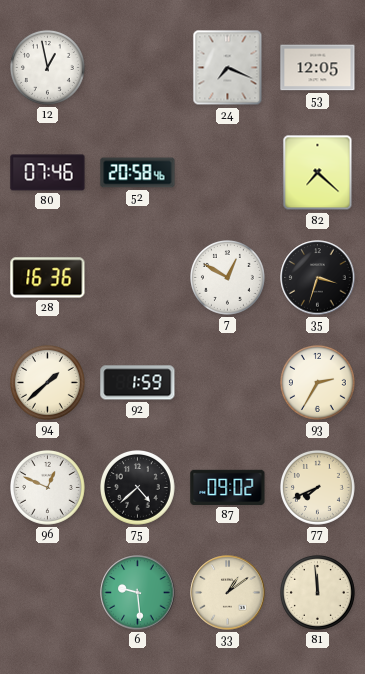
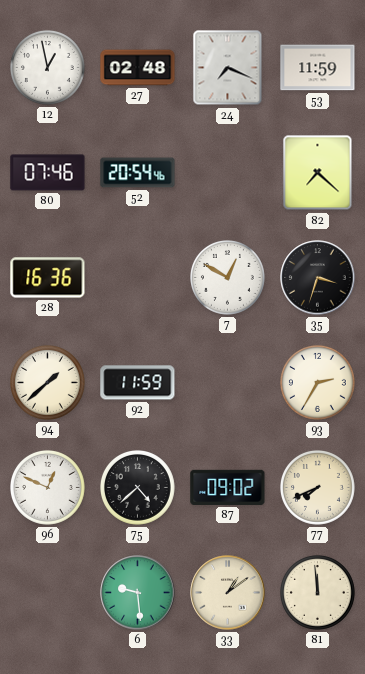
27: none -> 02:48
53: 12:05 -> 11:59
52: 20:58 -> 20:54
92: 1:59 -> 11:59
